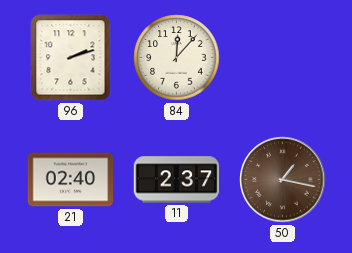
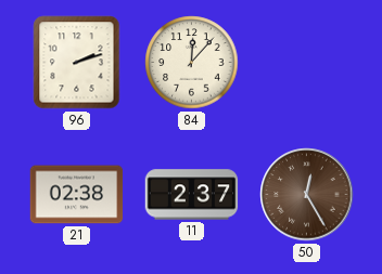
21: 02:40 -> 02:38
50: 1:17 -> 12:25
